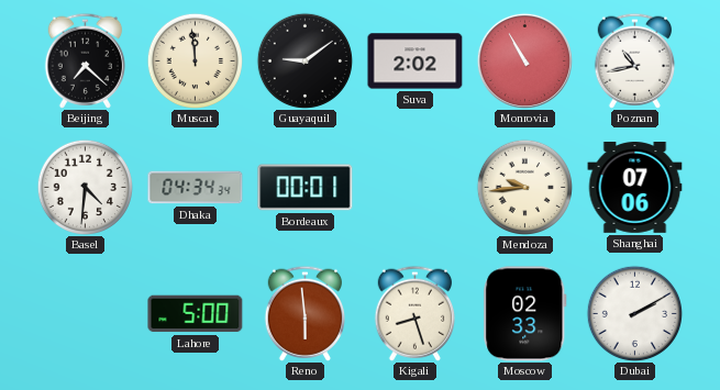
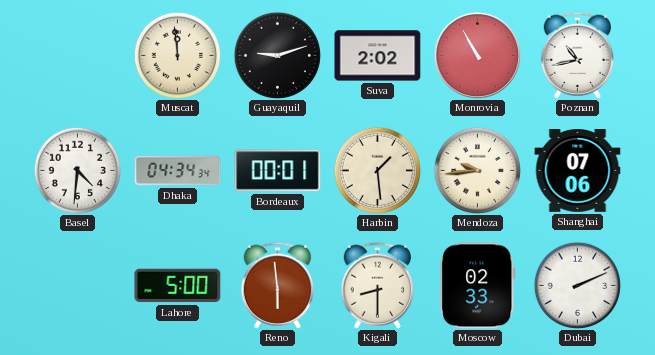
Beijing: 7:22 -> none
Guayaquil: 9:09 -> 9:12
Harbin: none -> 1:29
Kigali: 8:27 -> 8:30
Dubai: 2:10 -> 2:11
